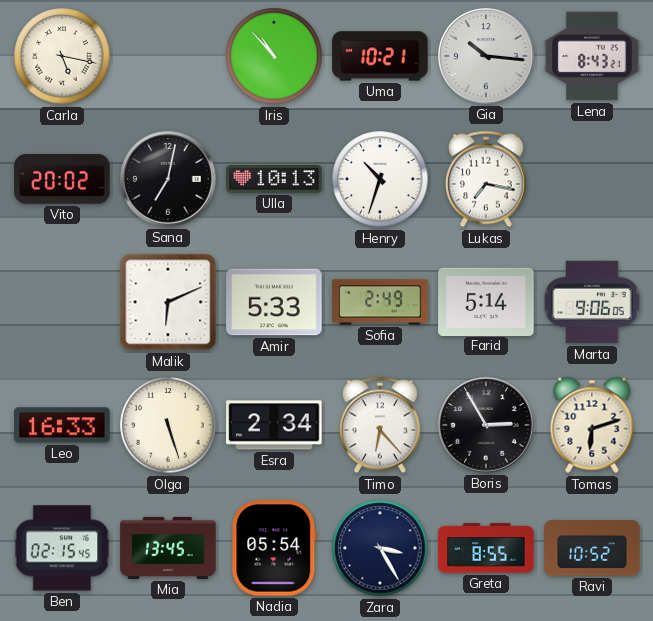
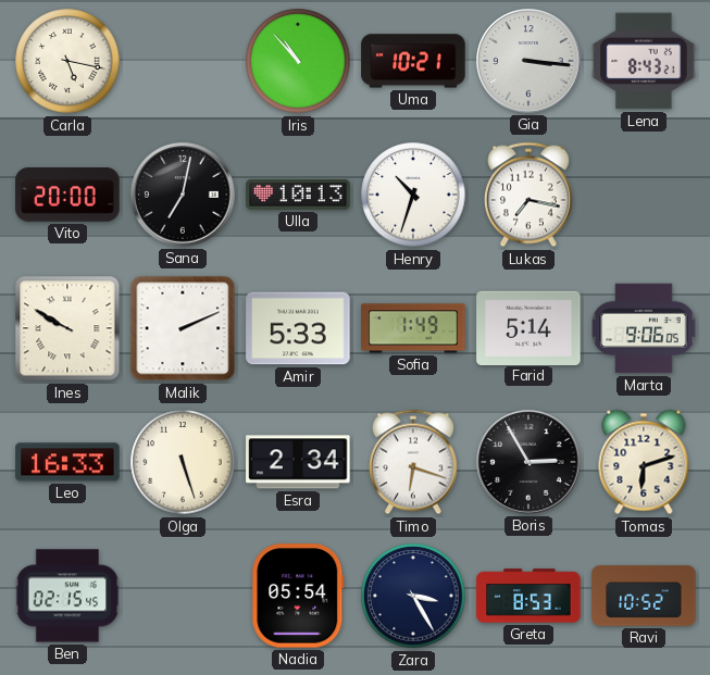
Gia: 10:16 -> 3:16
Vito: 20:02 -> 20:00
Ines: none -> 9:50
Malik: 6:11 -> 2:11
Sofia: 2:49 -> 1:49
Timo: 6:23 -> 6:18
Mia: 13:45 -> none
Greta: 8:55 -> 8:53
